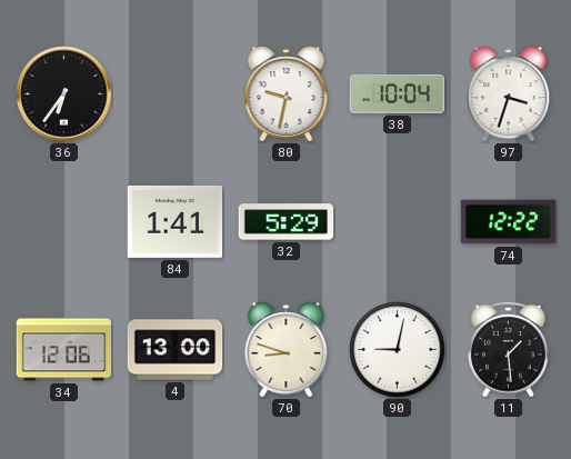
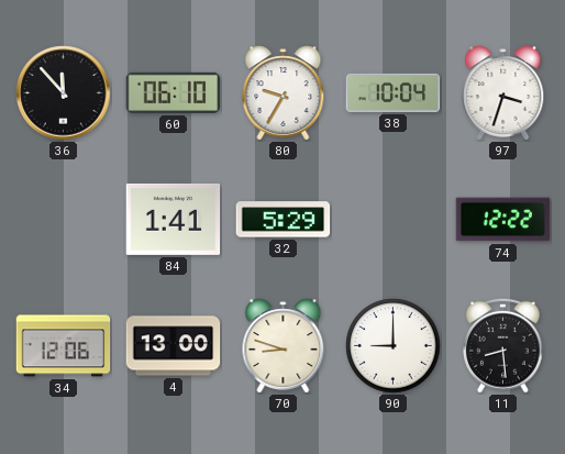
36: 6:36 -> 11:53
60: none -> 06:10
80: 9:32 -> 9:35
90: 9:02 -> 9:00
11: 1:29 -> 8:29
